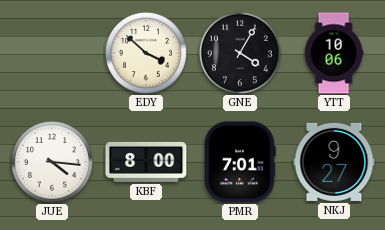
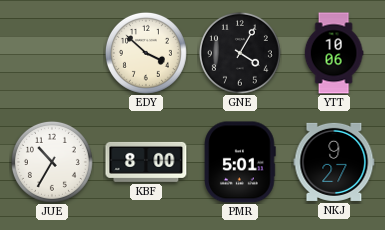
JUE: 4:16 -> 10:35
PMR: 7:01 -> 5:01
